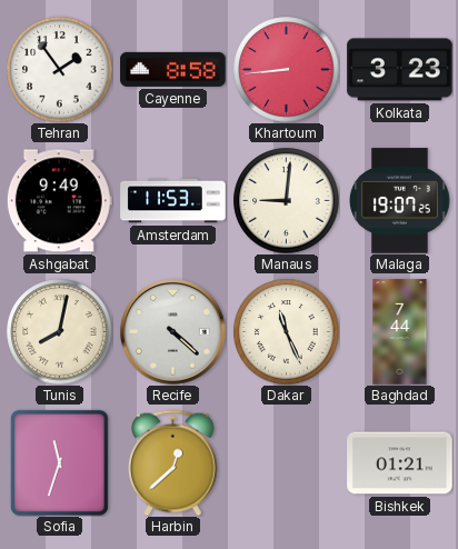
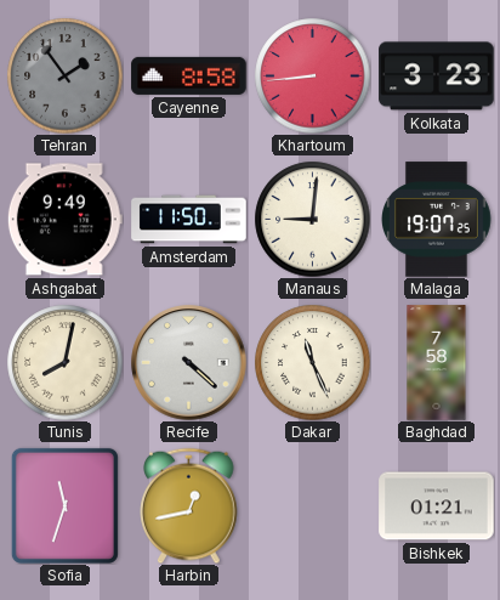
Tehran dial: white -> grey
Amsterdam: 11:53 -> 11:50
Baghdad: 7:44 -> 7:58
Harbin: 12:38 -> 12:43
